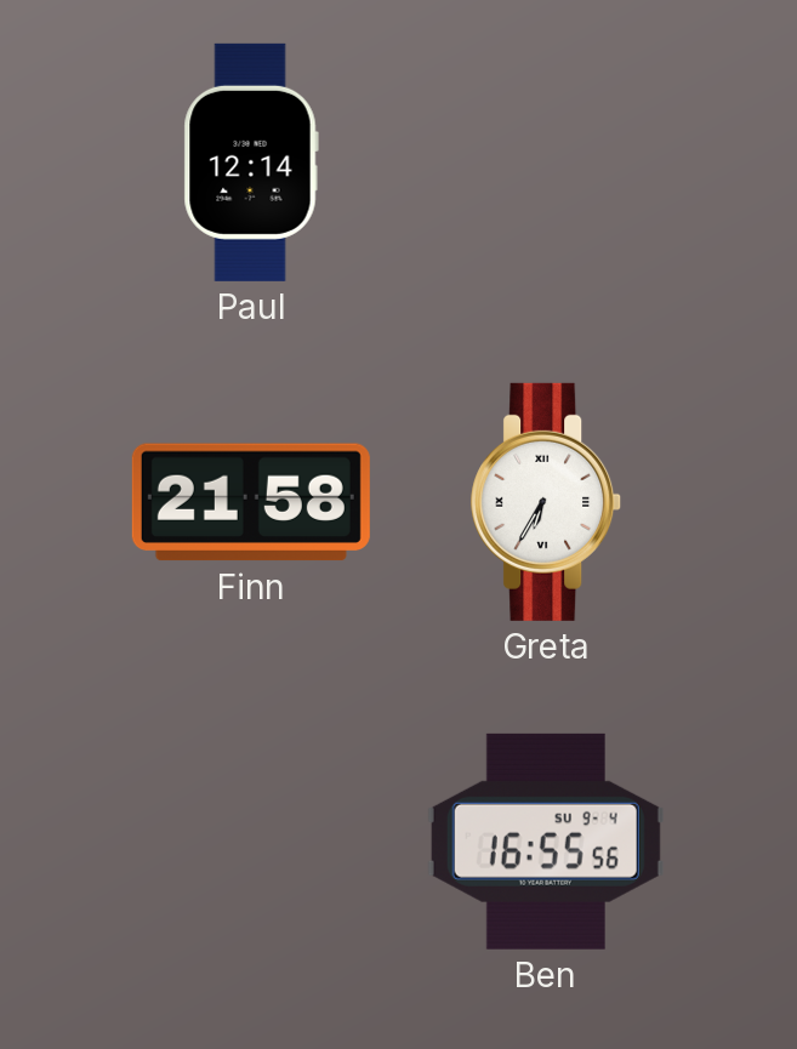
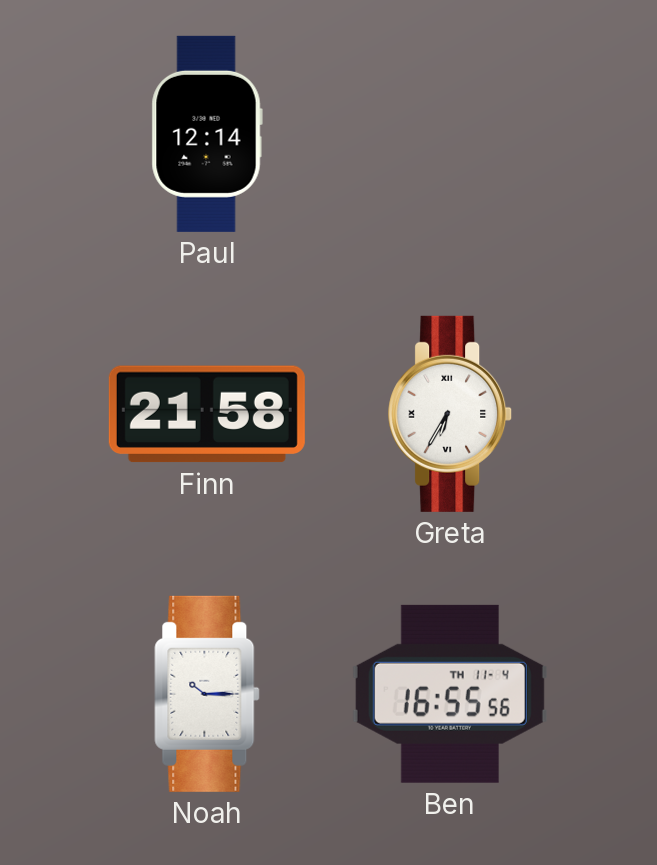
Noah: none -> 10:15
Ben date: SU 9-4 -> TH 11-4
